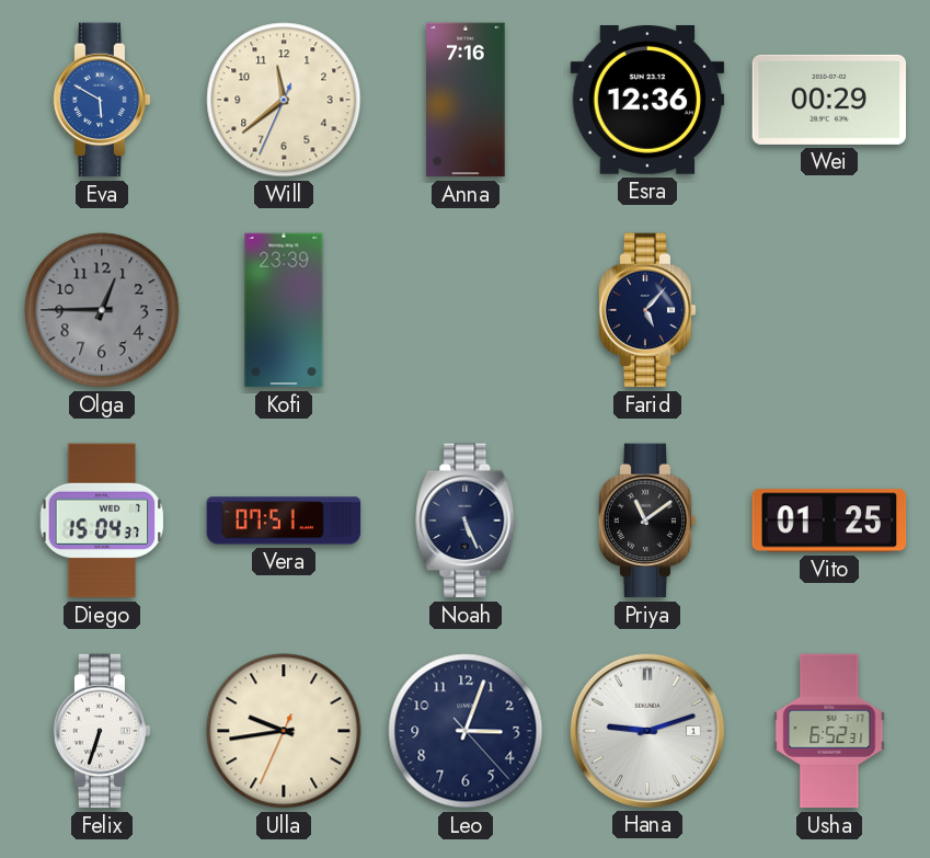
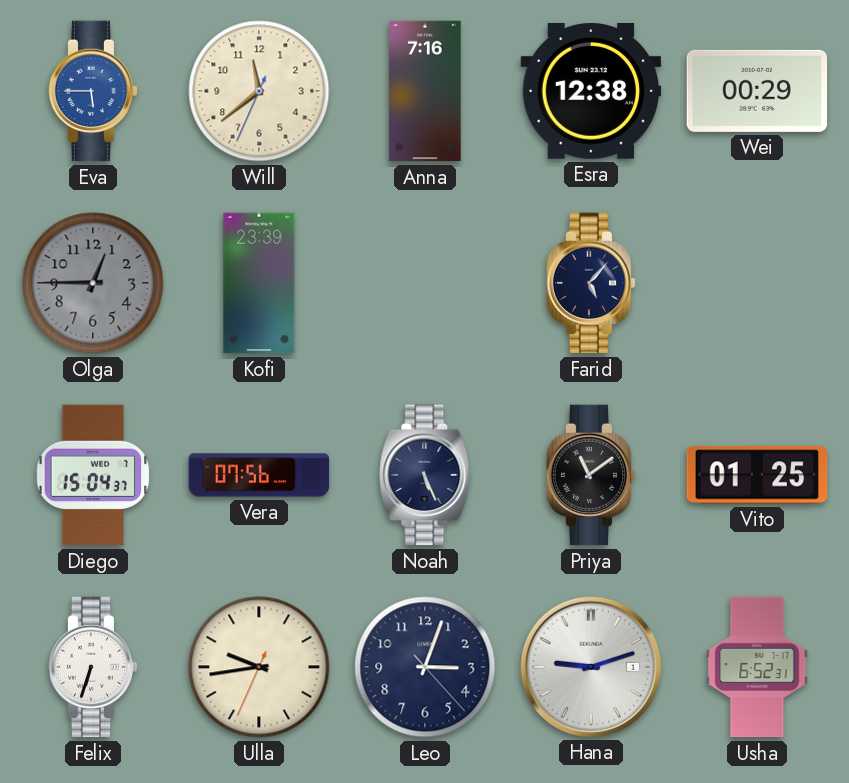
Eva: 5:50 -> 5:45
Esra: 12:36 -> 12:38
Vera: 07:51 -> 07:56
